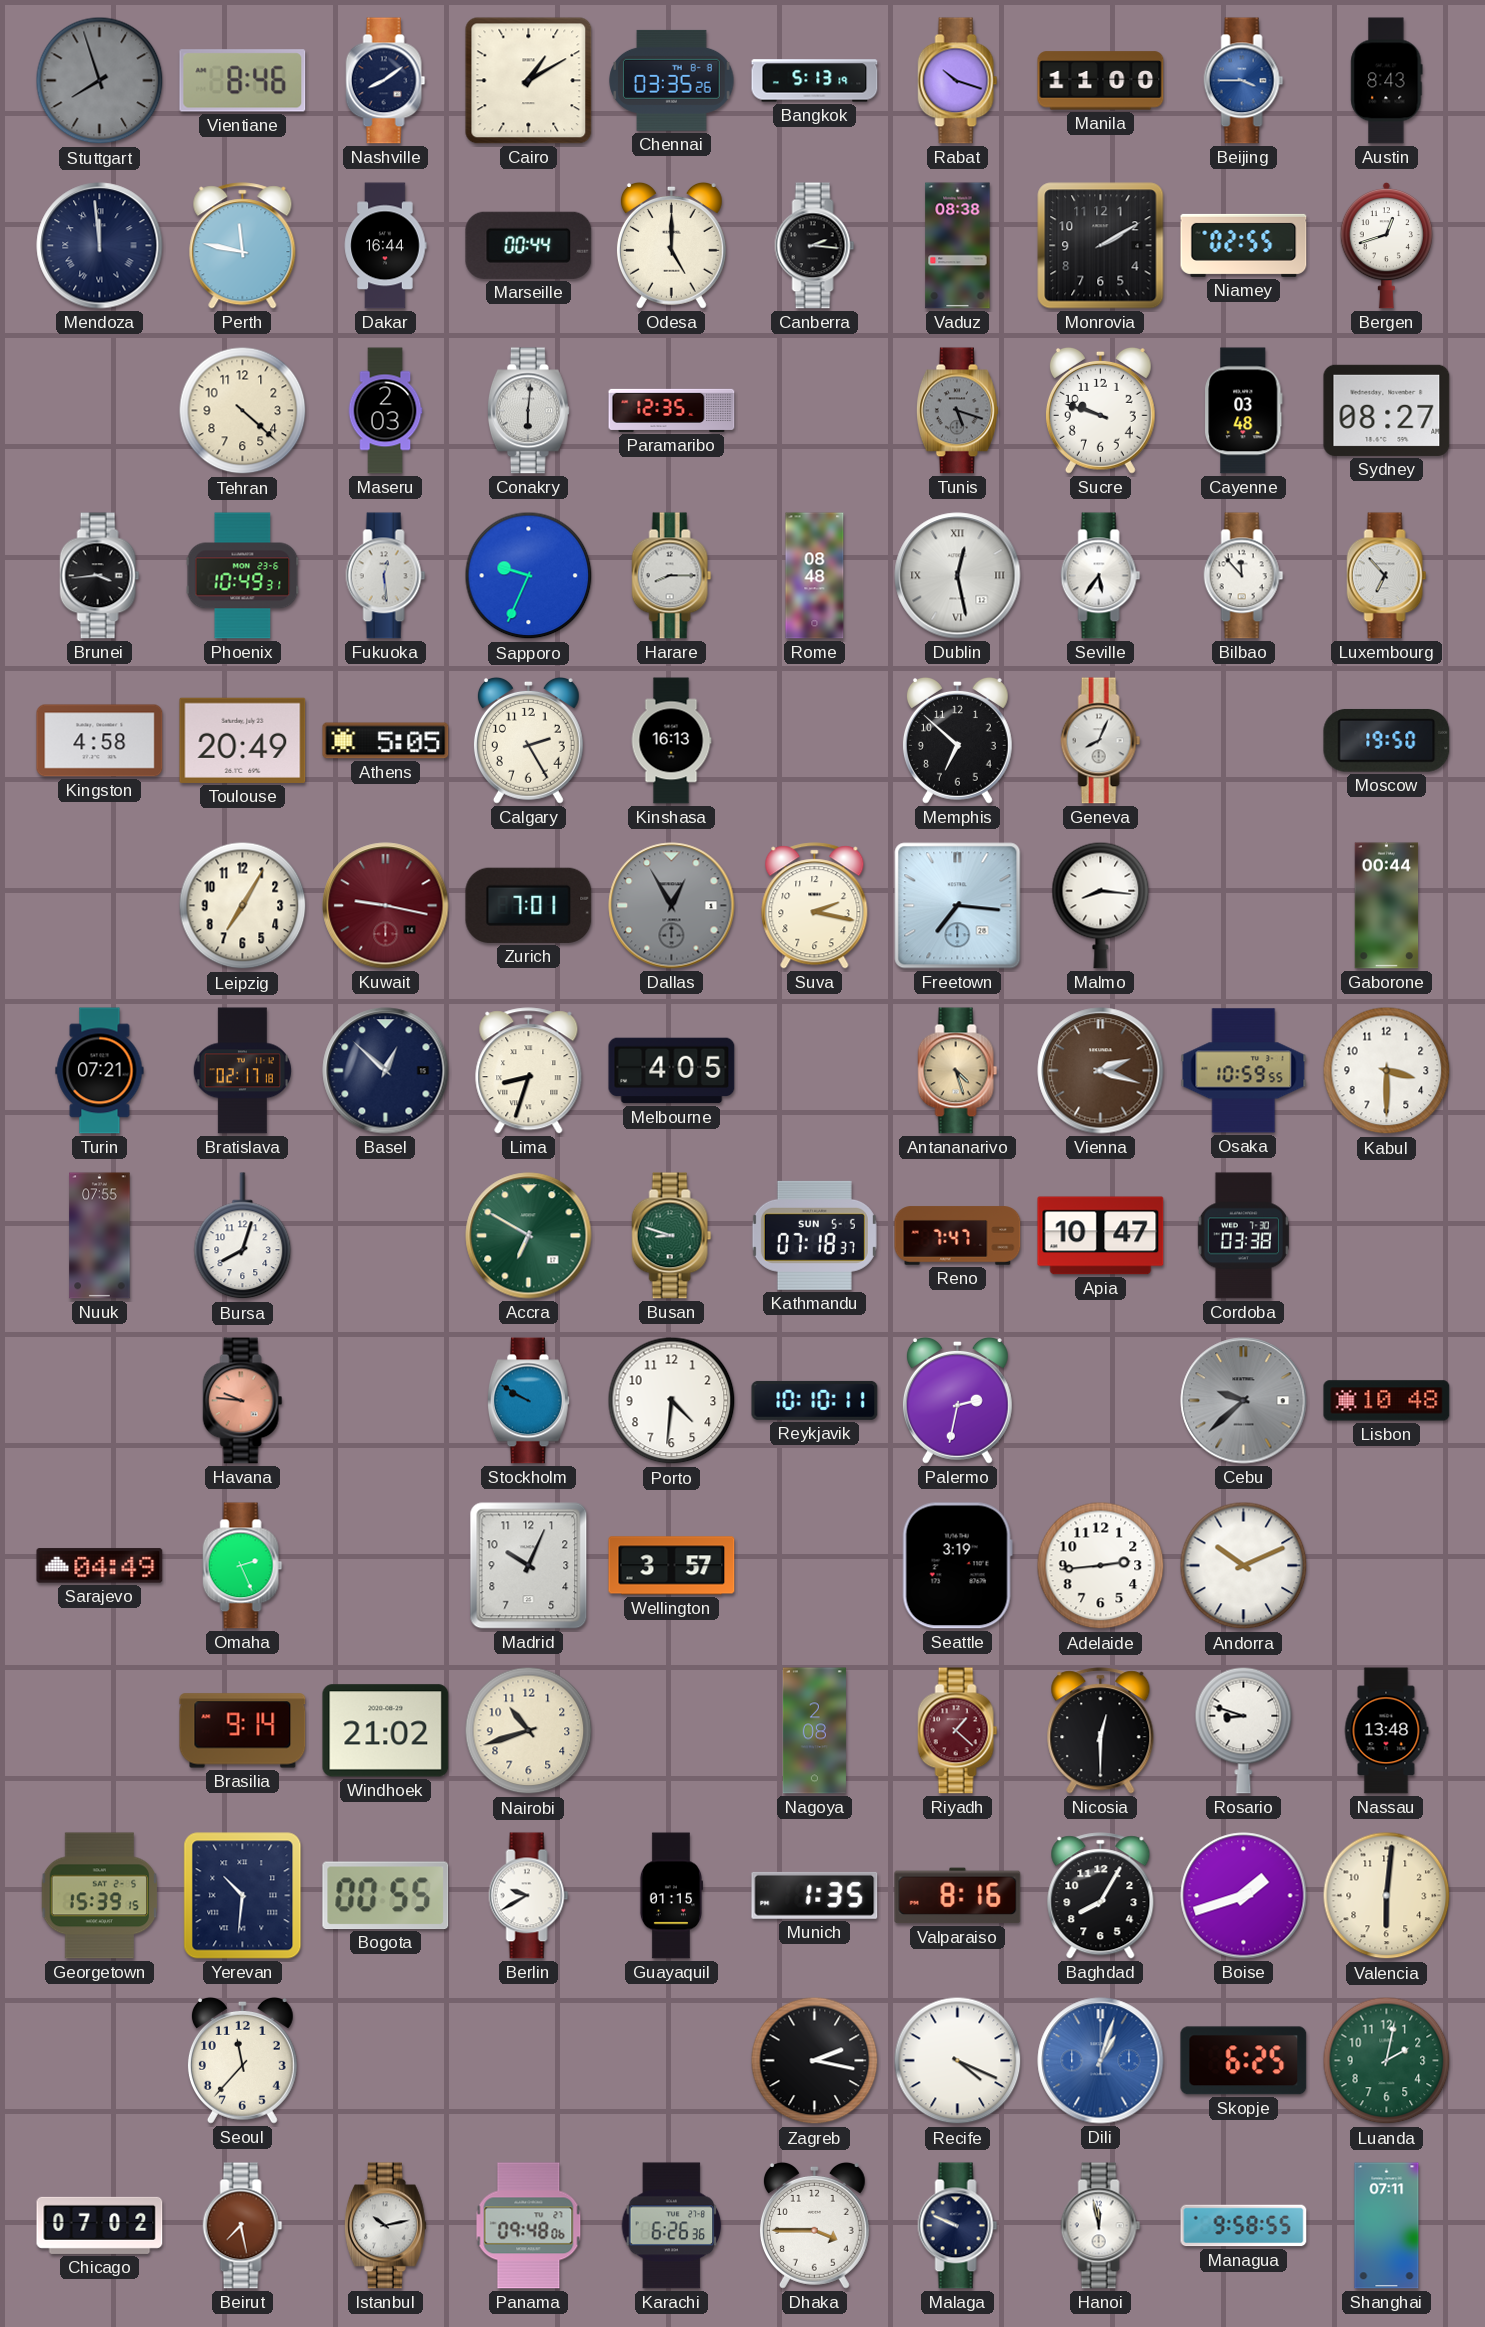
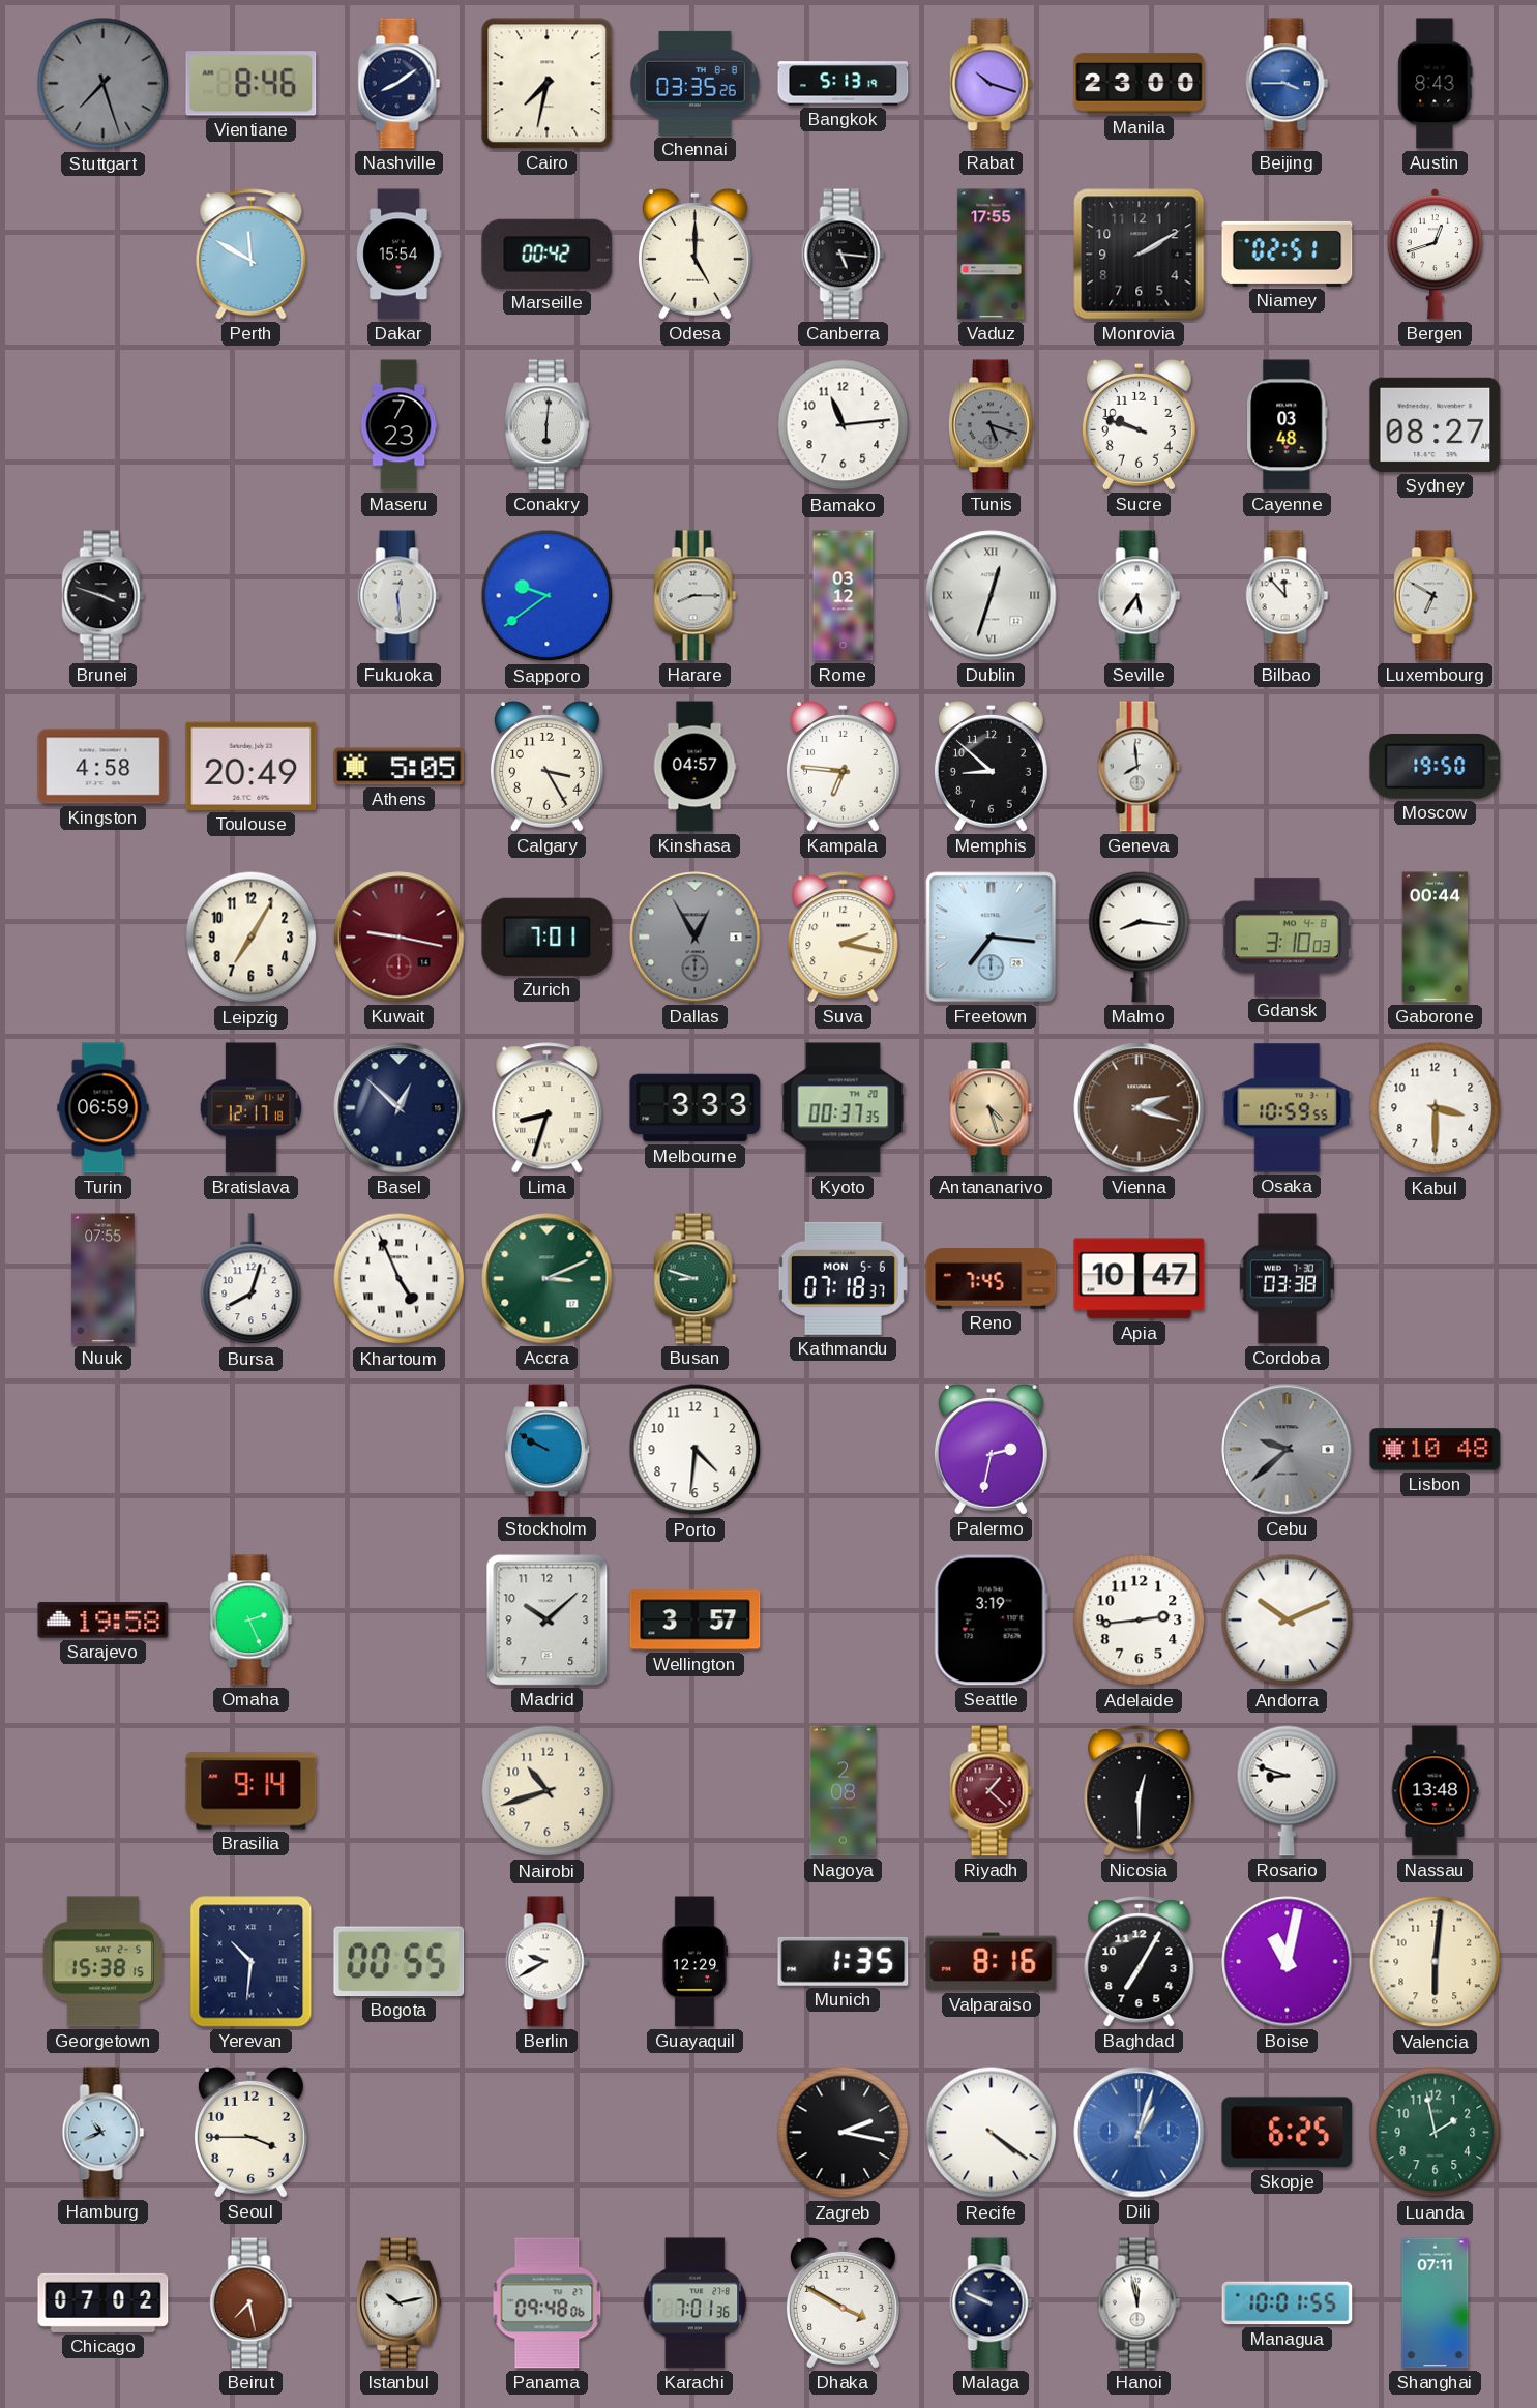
Stuttgart: 7:57 -> 7:27
Cairo: 1:10 -> 7:32
Manila: 11:00 -> 23:00
Mendoza: 11:59 -> none
Perth: 11:47 -> 11:50
Dakar: 16:44 -> 15:54
Marseille: 00:44 -> 00:42
Canberra: 2:16 -> 5:16
Vaduz: 08:38 -> 17:55
Niamey: 02:55 -> 02:51
Tehran: 4:22 -> none
Maseru: 2:03 -> 7:23
Paramaribo: 12:35 -> none
Bamako: none -> 11:14
Brunei: 3:44 -> 3:48
Phoenix: 10:49 -> none
Sapporo: 9:34 -> 9:39
Rome: 08:48 -> 03:12
Dublin: 12:28 -> 12:33
Luxembourg: 6:53 -> 6:50
Calgary: 2:25 -> 3:25
Kinshasa: 16:13 -> 04:57
Kampala: none -> 6:46
Memphis: 6:52 -> 8:52
Geneva: 8:04 -> 7:59
Gdansk: none -> 3:10
Turin: 07:21 -> 06:59
Bratislava: 02:17 -> 12:17
Melbourne: 4:05 -> 3:33
Kyoto: none -> 00:37
Khartoum: none -> 4:56
Accra: 6:50 -> 3:11
Kathmandu date: SUN 5-5 -> MON 5-6
Reno: 7:47 -> 7:45
Havana: 9:46 -> none
Reykjavik: 10:10 -> none
Sarajevo: 04:49 -> 19:58
Madrid: 10:04 -> 10:08
Windhoek: 21:02 -> none
Georgetown: 15:39 -> 15:38
Guayaquil: 01:15 -> 12:29
Baghdad: 8:05 -> 7:05
Boise: 1:42 -> 11:02
Hamburg: none -> 10:41
Seoul: 11:37 -> 3:45
Recife: 4:19 -> 4:21
Luanda: 2:02 -> 1:58
Karachi: 6:26 -> 7:01
Dhaka: 3:45 -> 3:50
Managua: 9:58 -> 10:01
